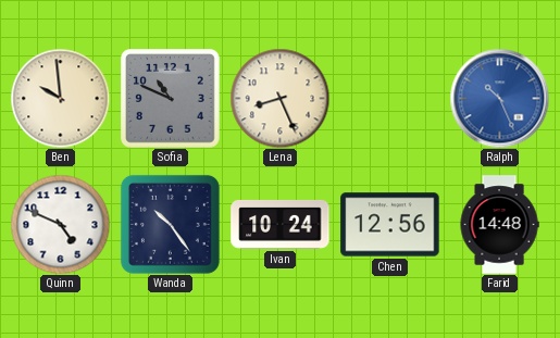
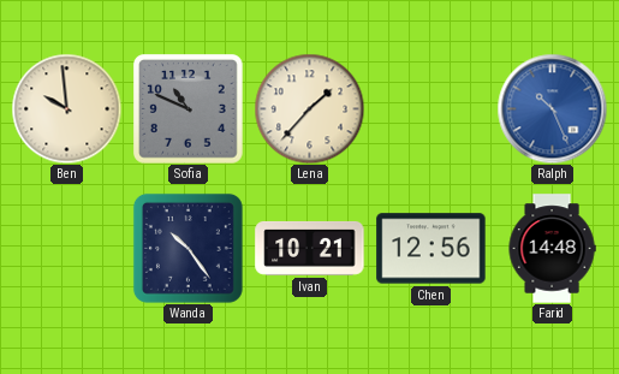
Lena: 8:26 -> 1:37
Quinn: 4:49 -> none
Ivan: 10:24 -> 10:21
